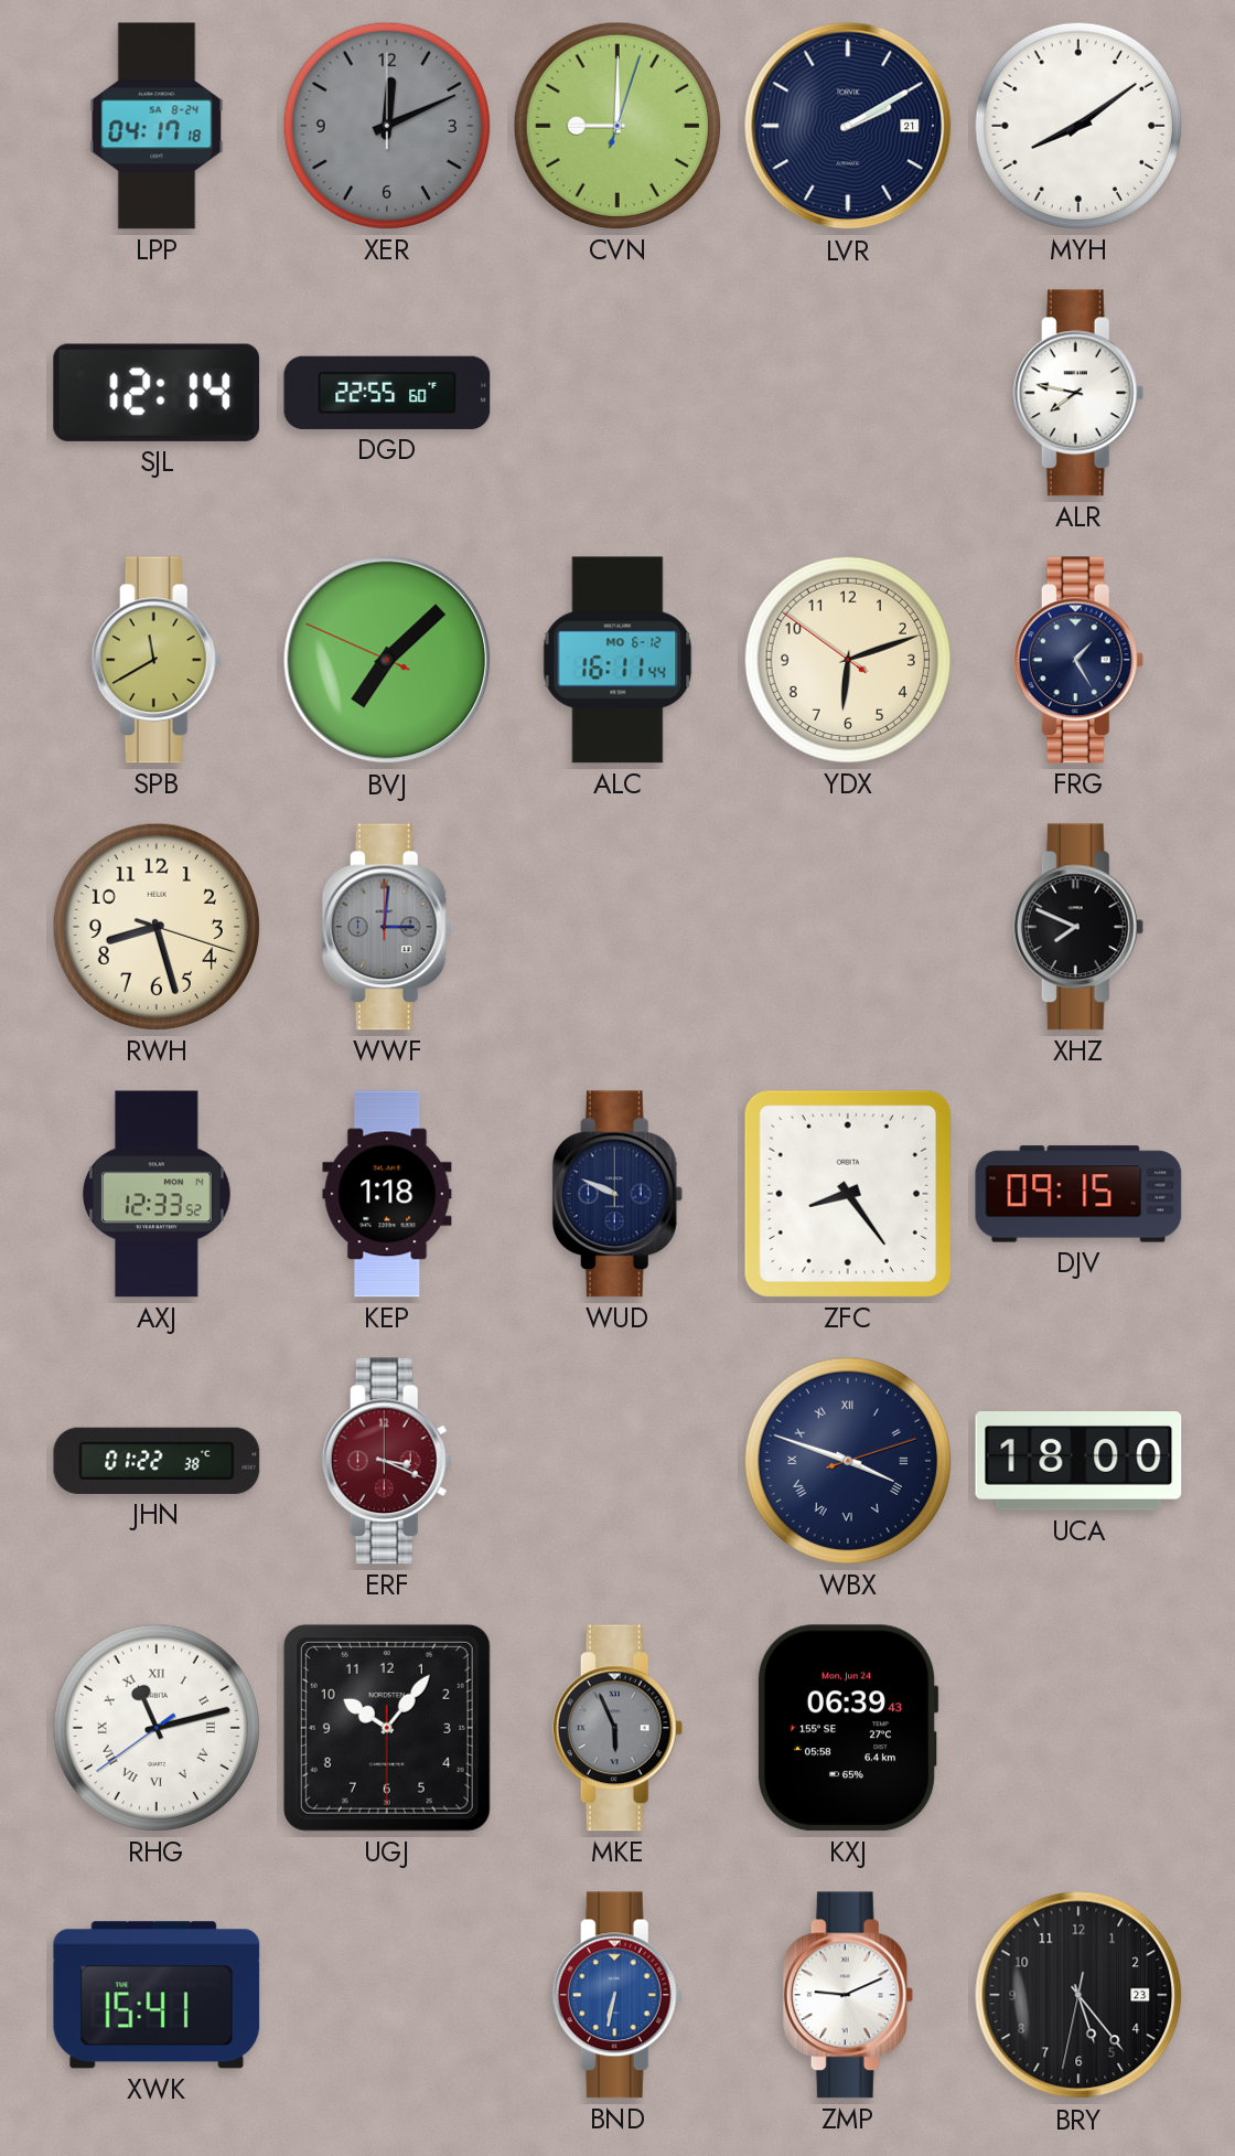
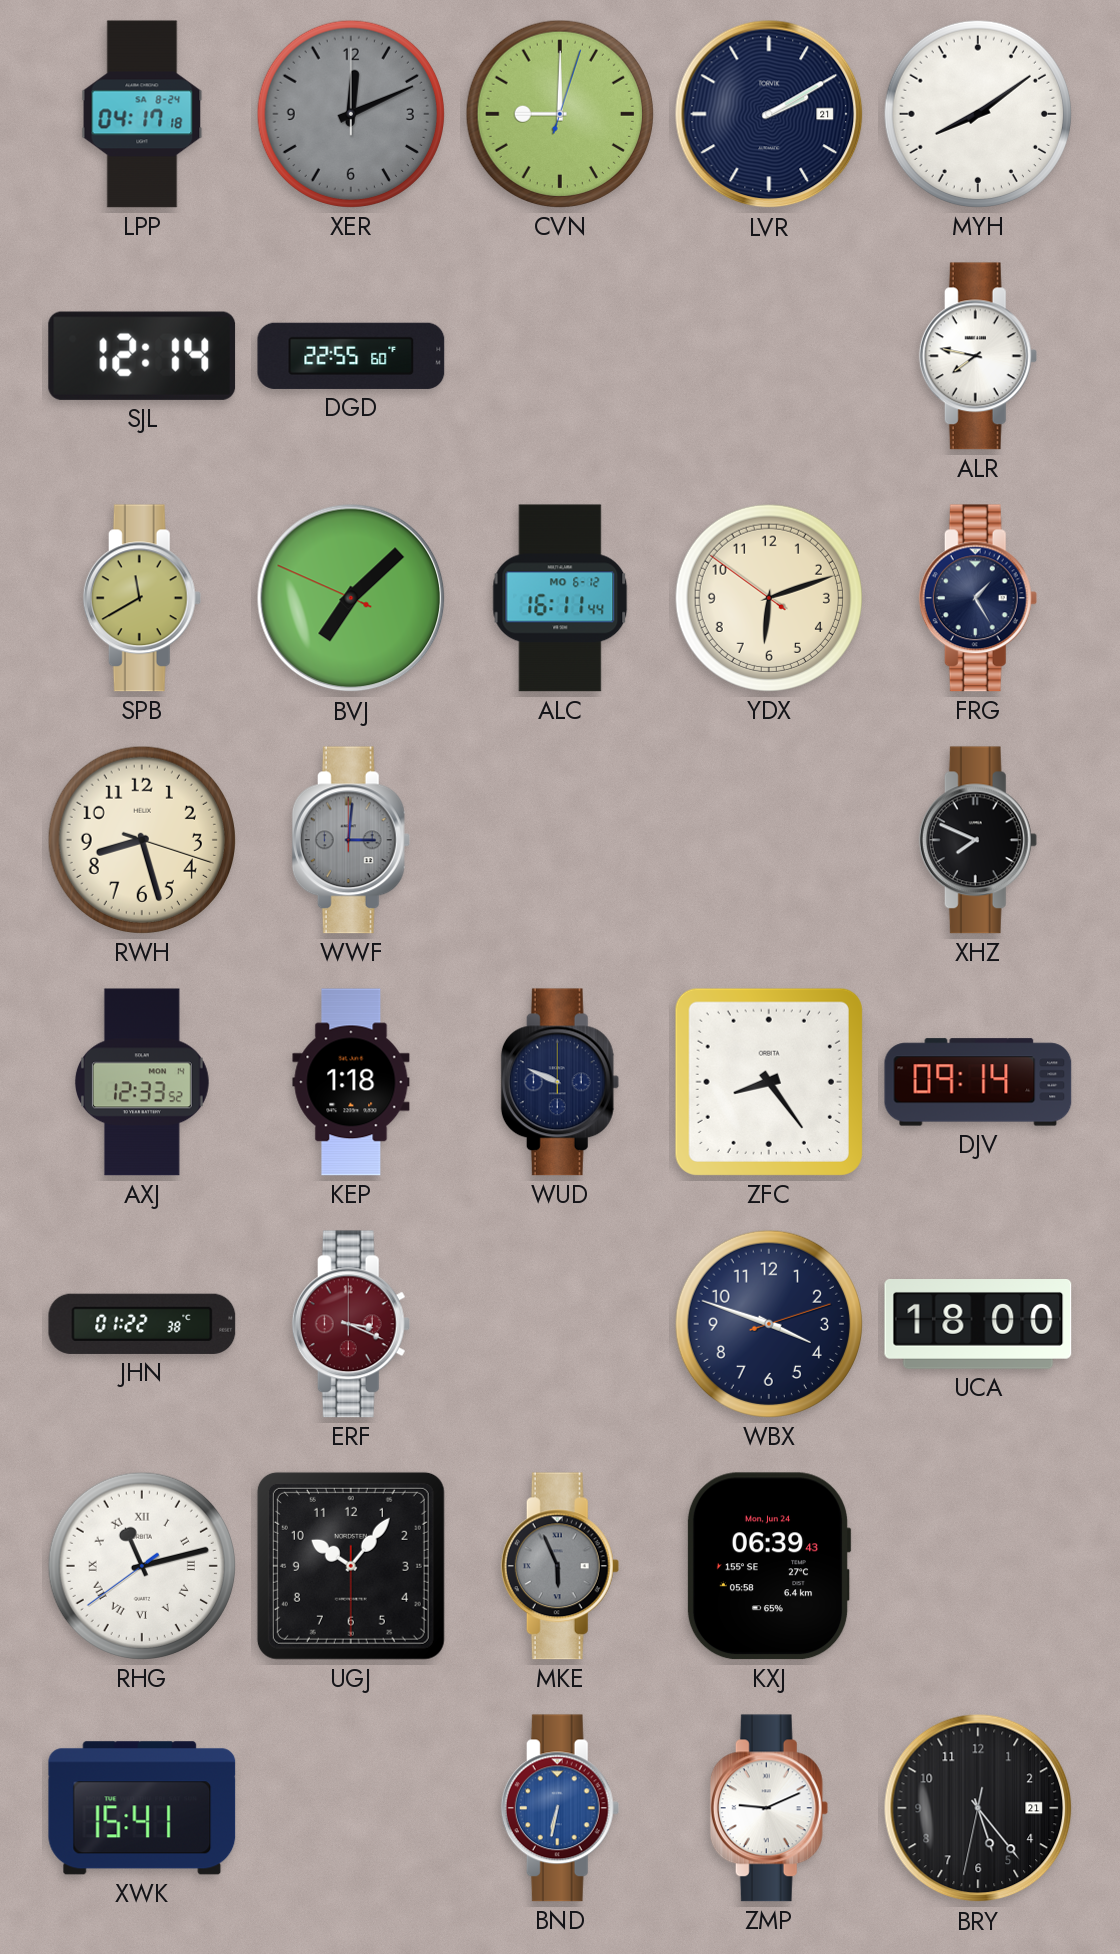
DJV: 09:15 -> 09:14
WBX numerals: Roman -> Arabic
BRY date: 23 -> 21
